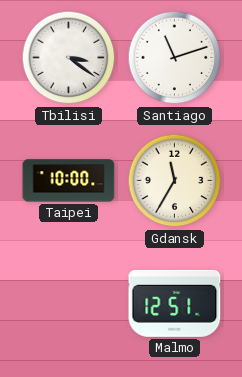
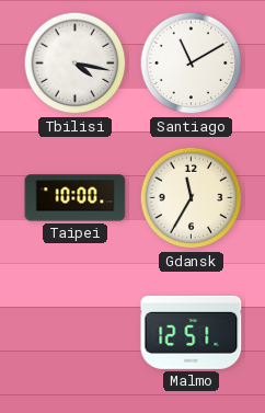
Tbilisi: 3:21 -> 4:17
Santiago: 11:12 -> 11:10
